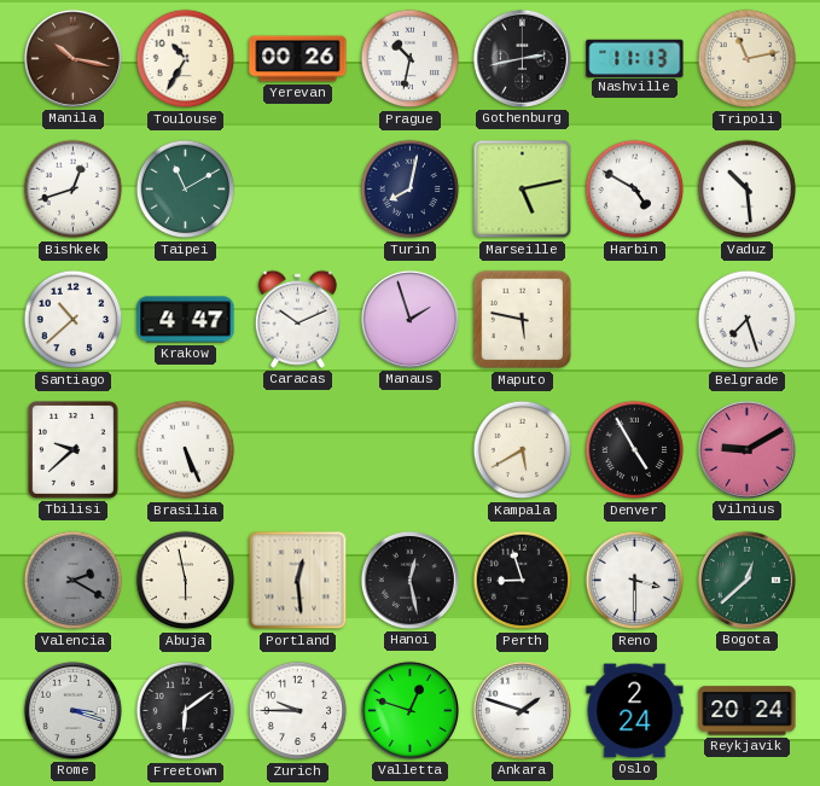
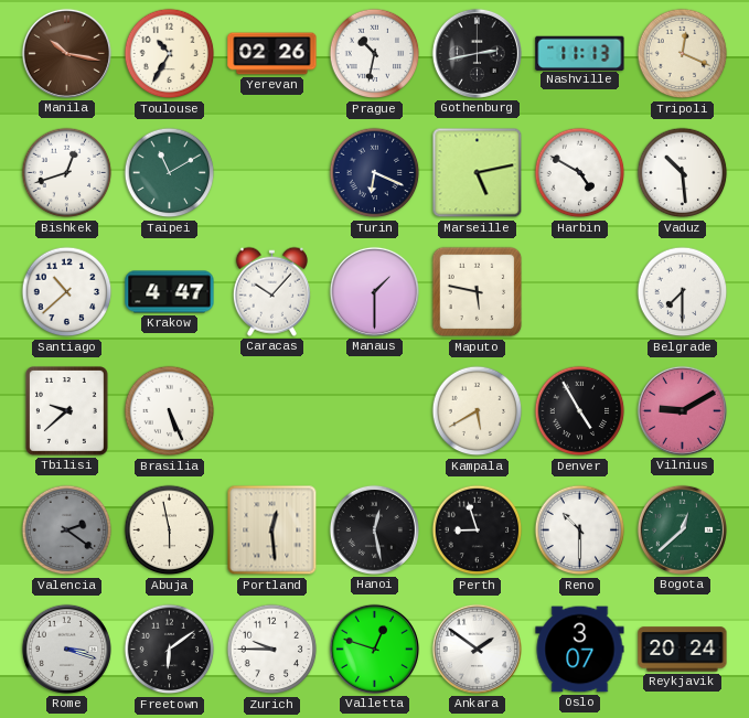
Yerevan: 00:26 -> 02:26
Tripoli: 11:13 -> 12:19
Turin: 8:02 -> 6:19
Caracas: 10:11 -> 10:07
Manaus: 1:57 -> 1:30
Belgrade: 7:27 -> 7:30
Valencia: 2:20 -> 2:21
Reno: 3:30 -> 10:30
Ankara: 1:48 -> 1:51
Oslo: 2:24 -> 3:07
